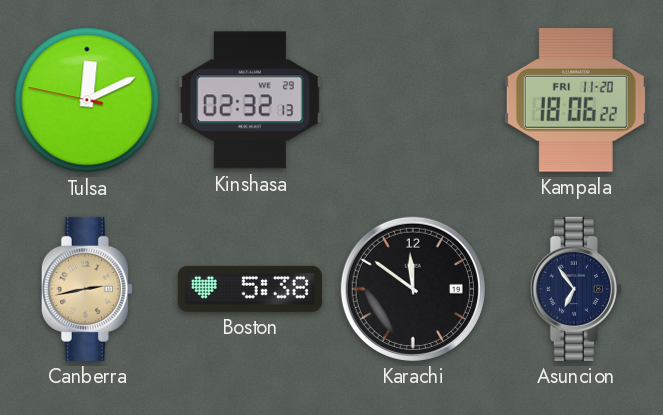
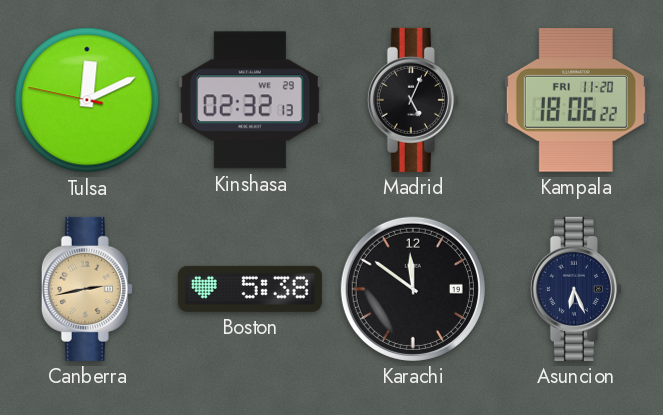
Madrid: none -> 5:04
Asuncion: 6:54 -> 6:26
